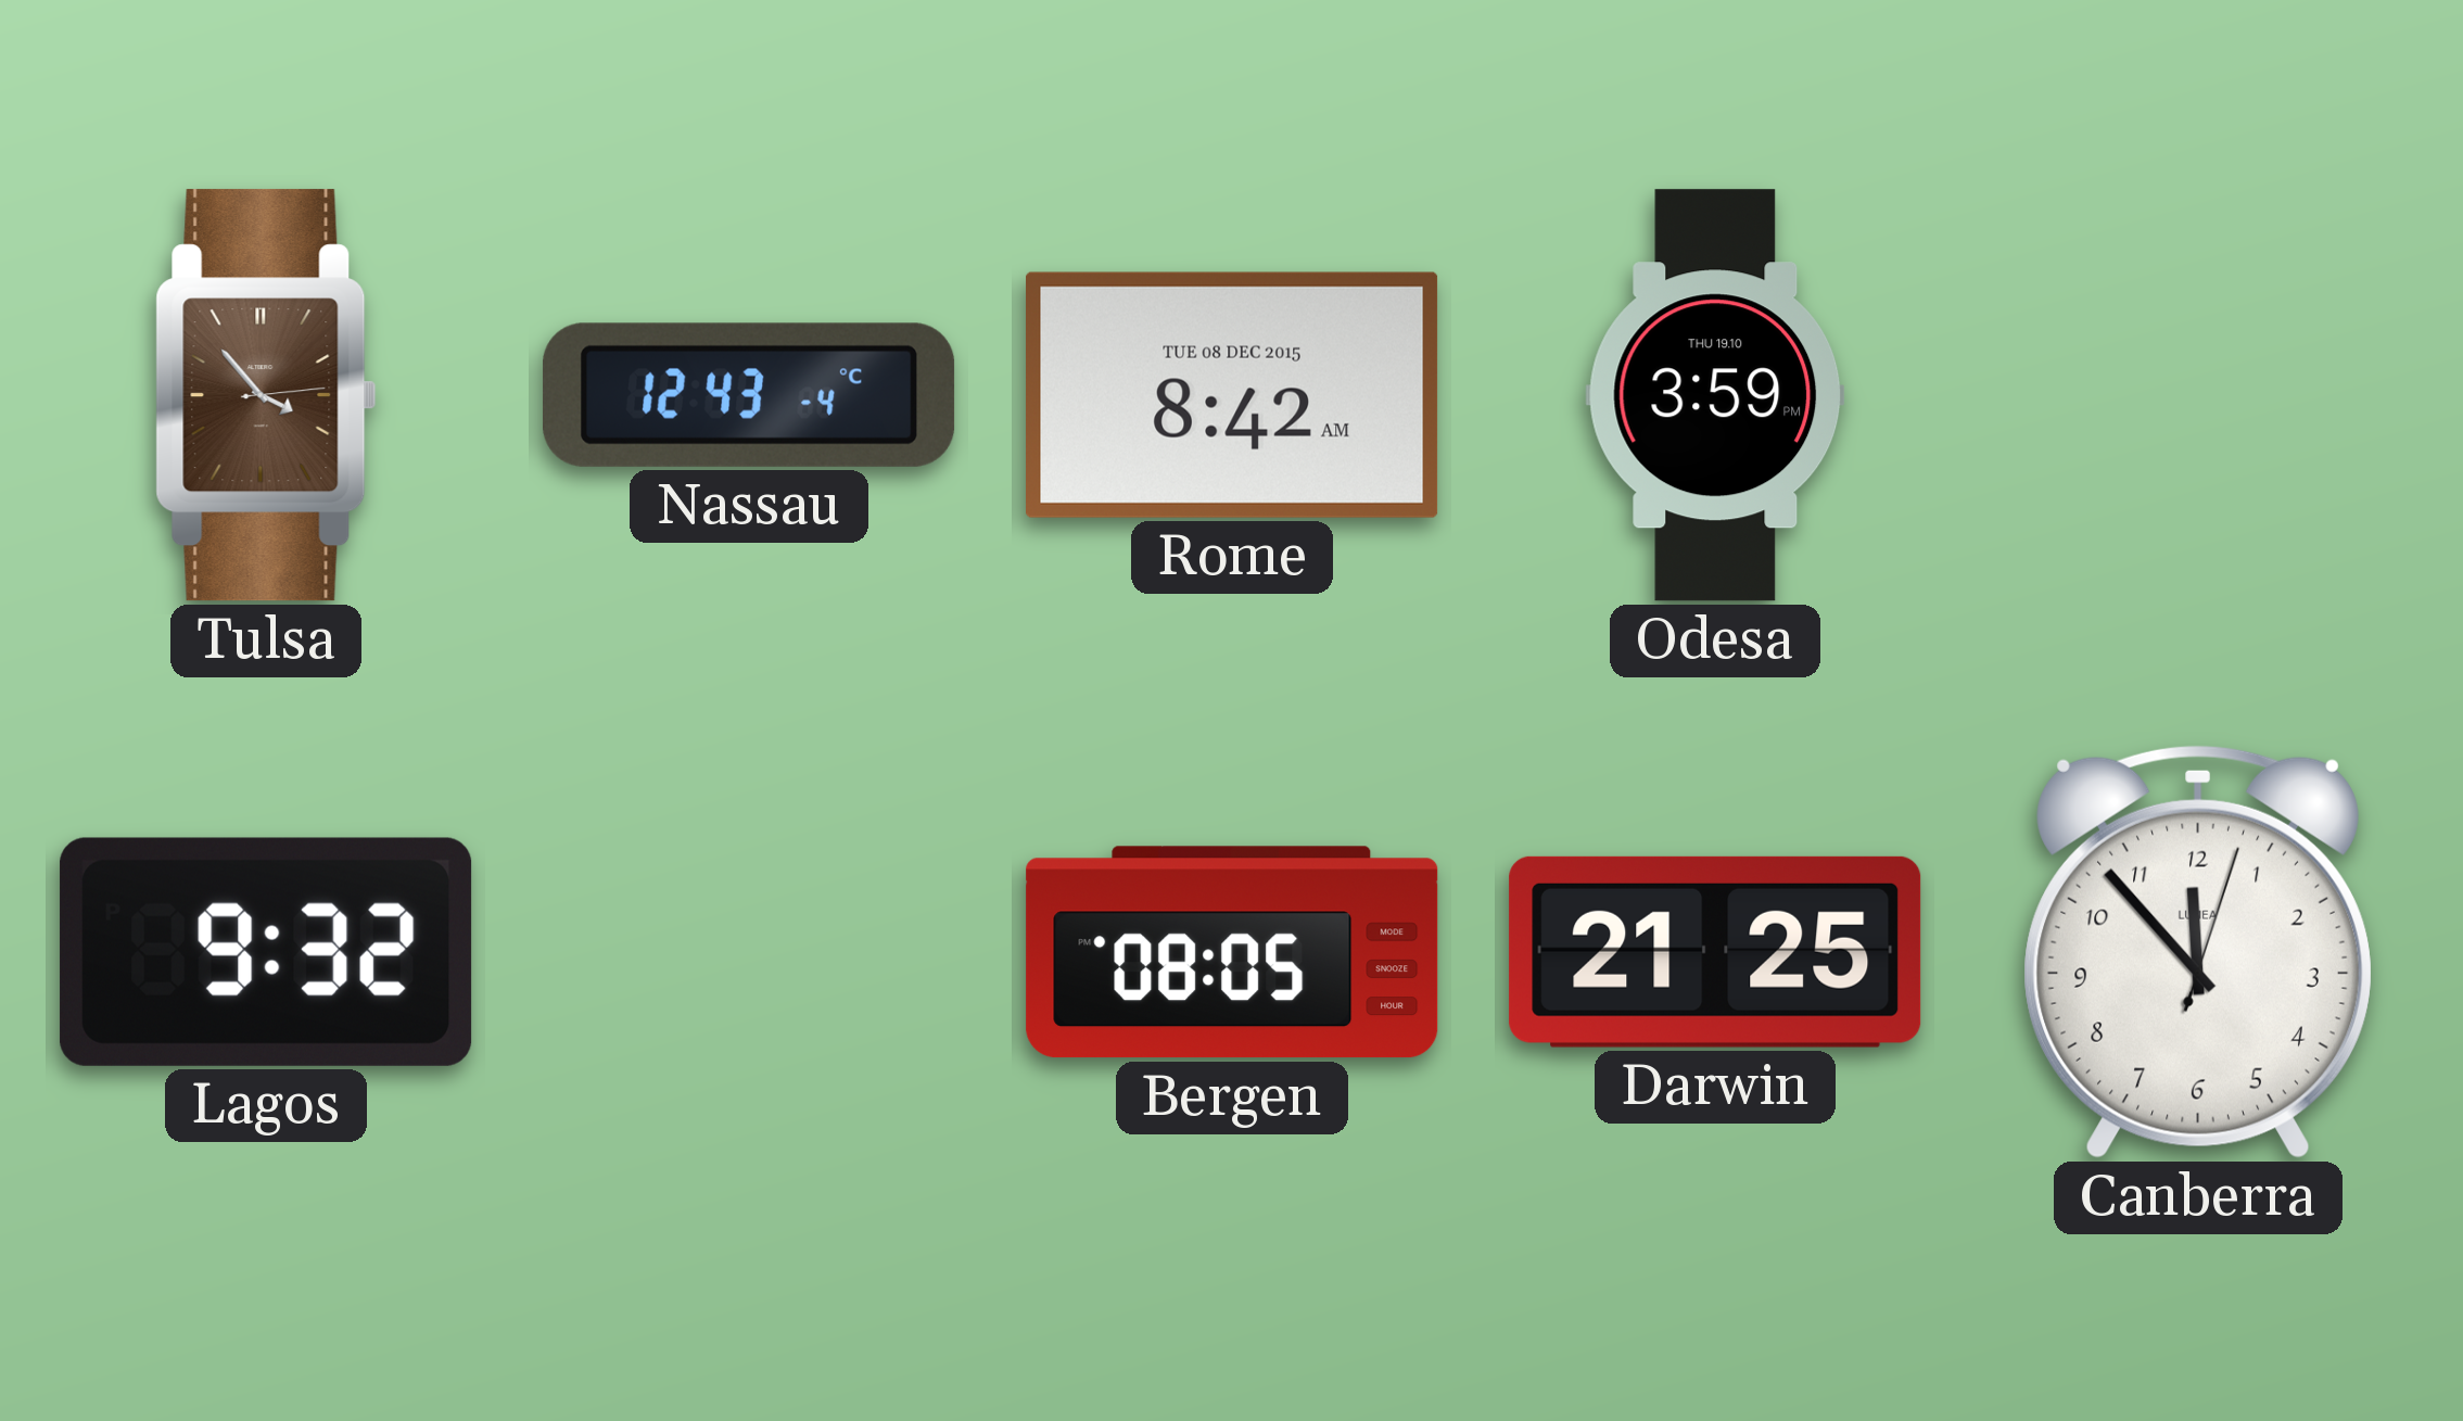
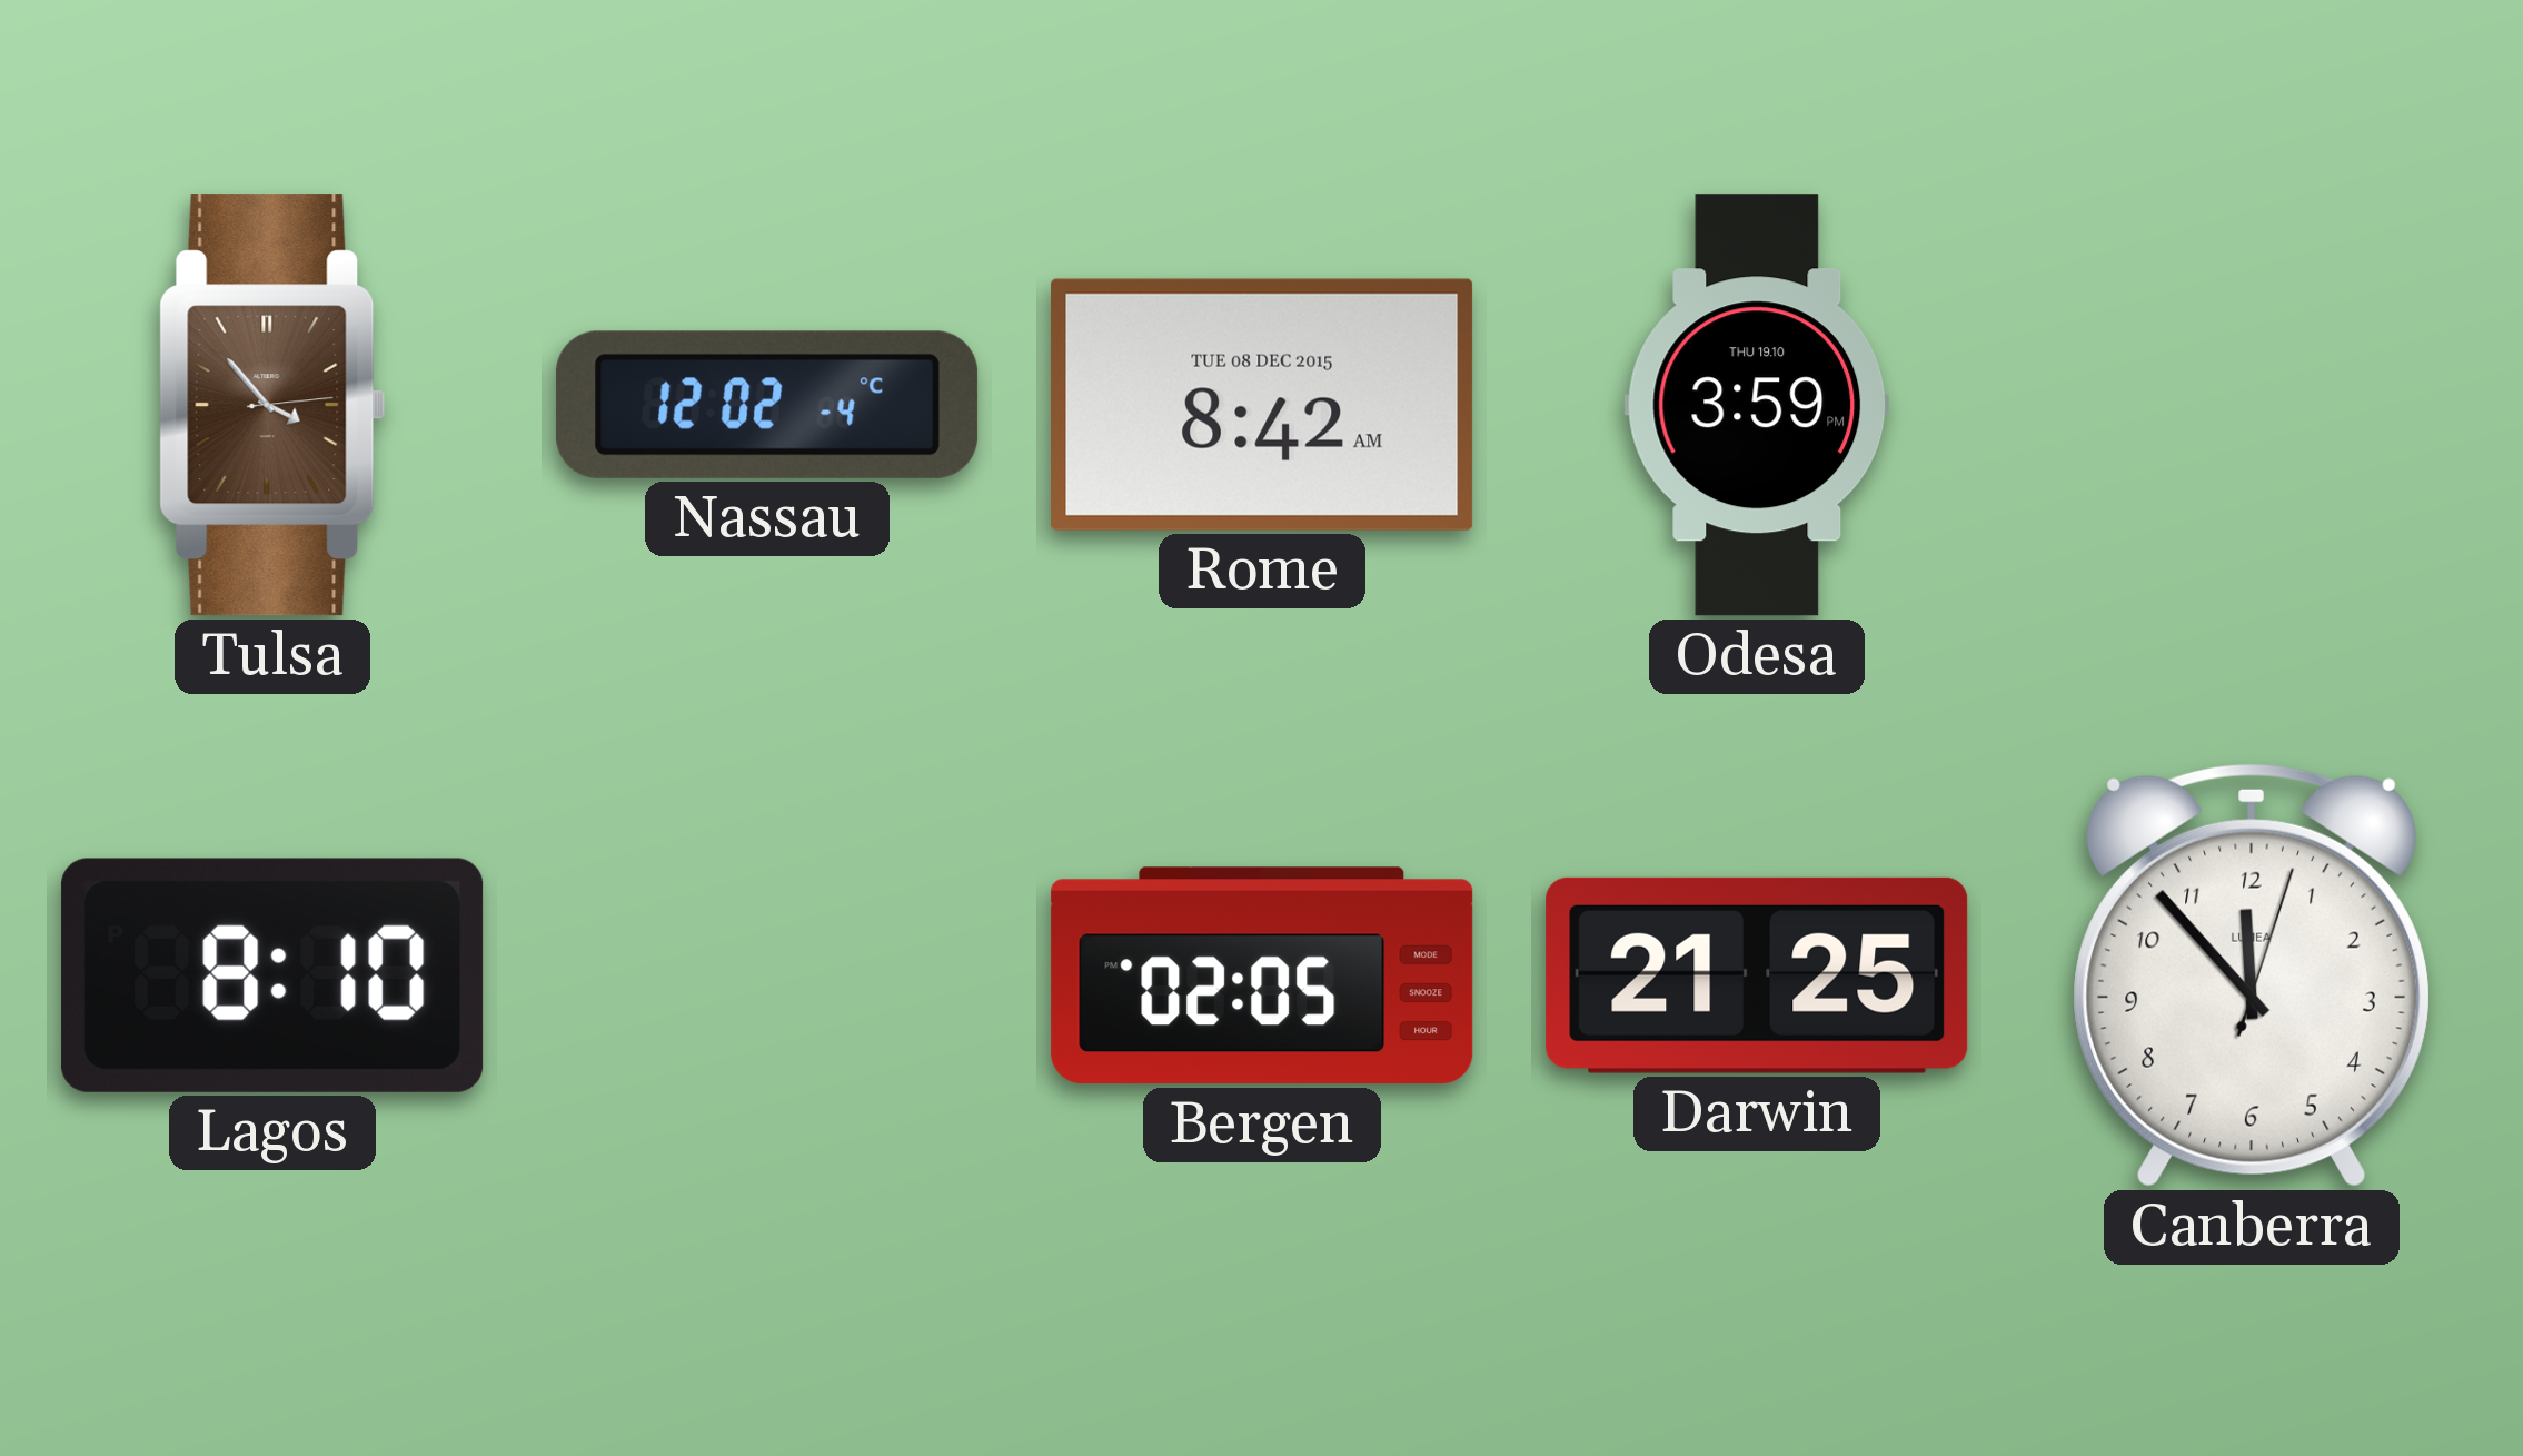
Nassau: 12:43 -> 12:02
Lagos: 9:32 -> 8:10
Bergen: 08:05 -> 02:05
